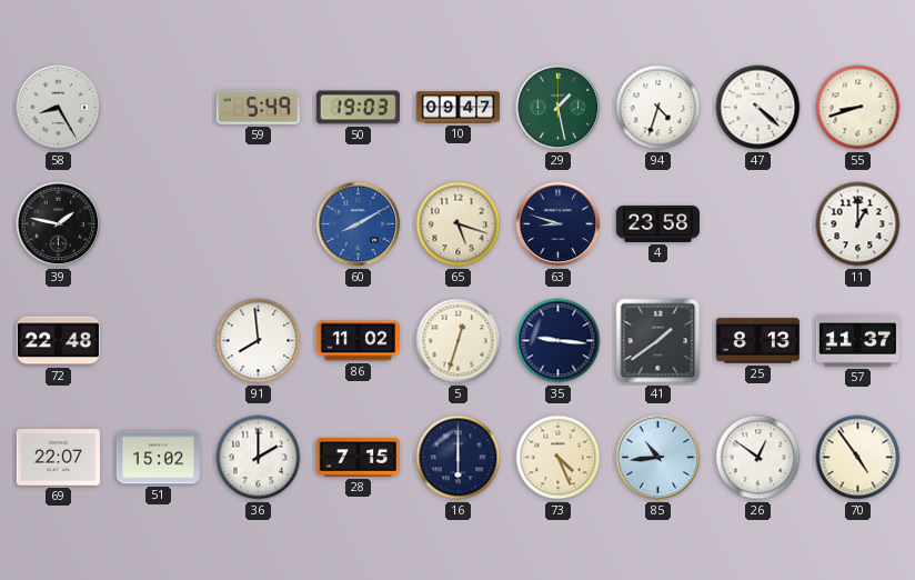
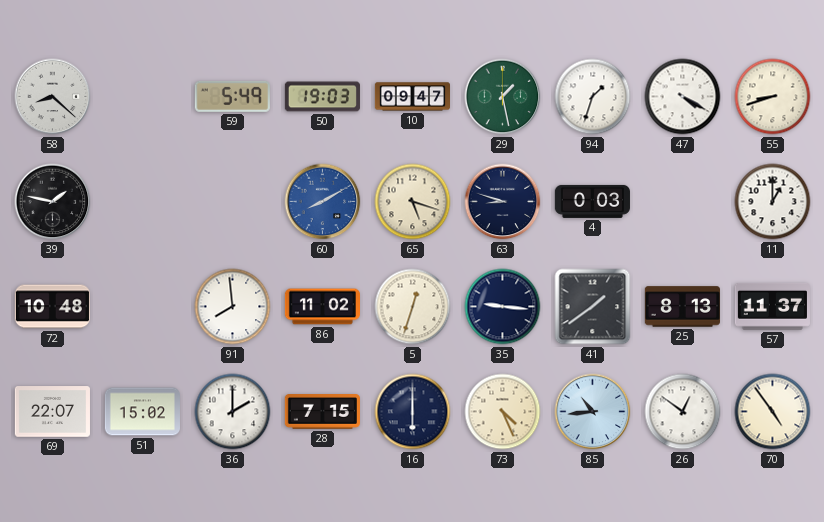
58: 8:25 -> 8:22
94: 4:33 -> 1:33
47: 4:22 -> 4:20
4: 23:58 -> 0:03
72: 22:48 -> 10:48
